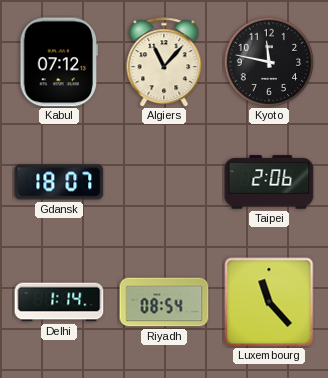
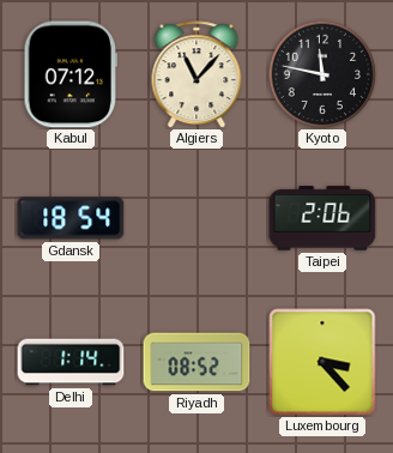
Gdansk: 18:07 -> 18:54
Riyadh: 08:54 -> 08:52
Luxembourg: 11:23 -> 3:23
